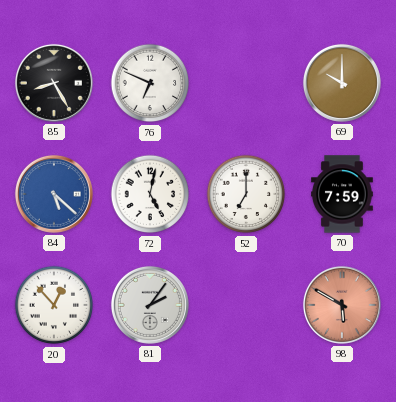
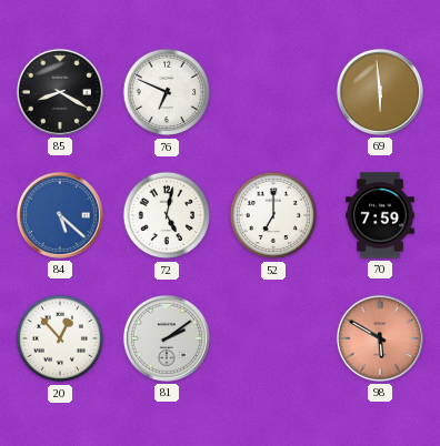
85: 8:25 -> 8:20
69: 10:00 -> 5:59
81: 2:06 -> 2:09
